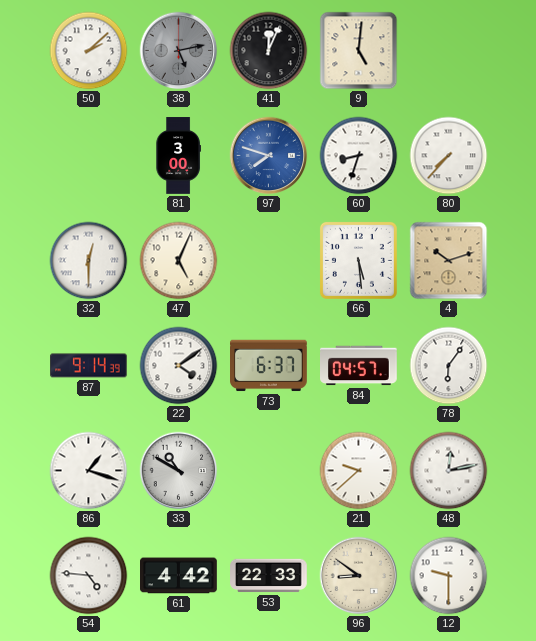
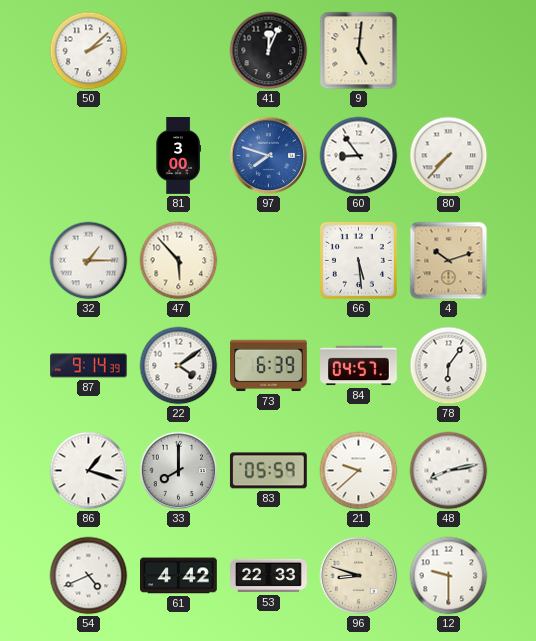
38: 5:13 -> none
60: 8:33 -> 8:54
32: 12:30 -> 1:15
47: 5:04 -> 5:53
73: 6:37 -> 6:39
33: 10:50 -> 8:00
83: none -> 05:59
48: 12:13 -> 8:13
54: 4:46 -> 4:41
96: 8:51 -> 8:48
